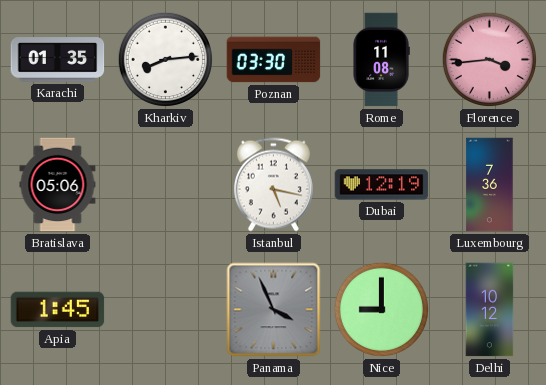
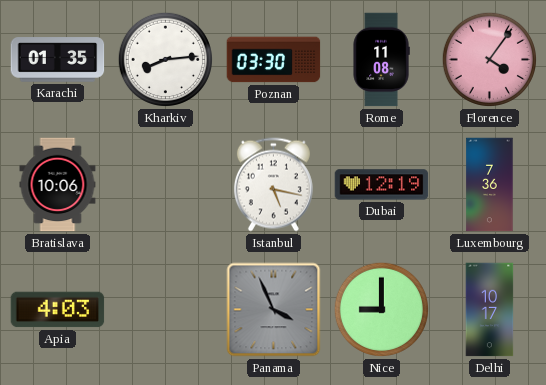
Florence: 3:44 -> 4:06
Bratislava: 05:06 -> 10:06
Apia: 1:45 -> 4:03
Delhi: 10:12 -> 10:17
